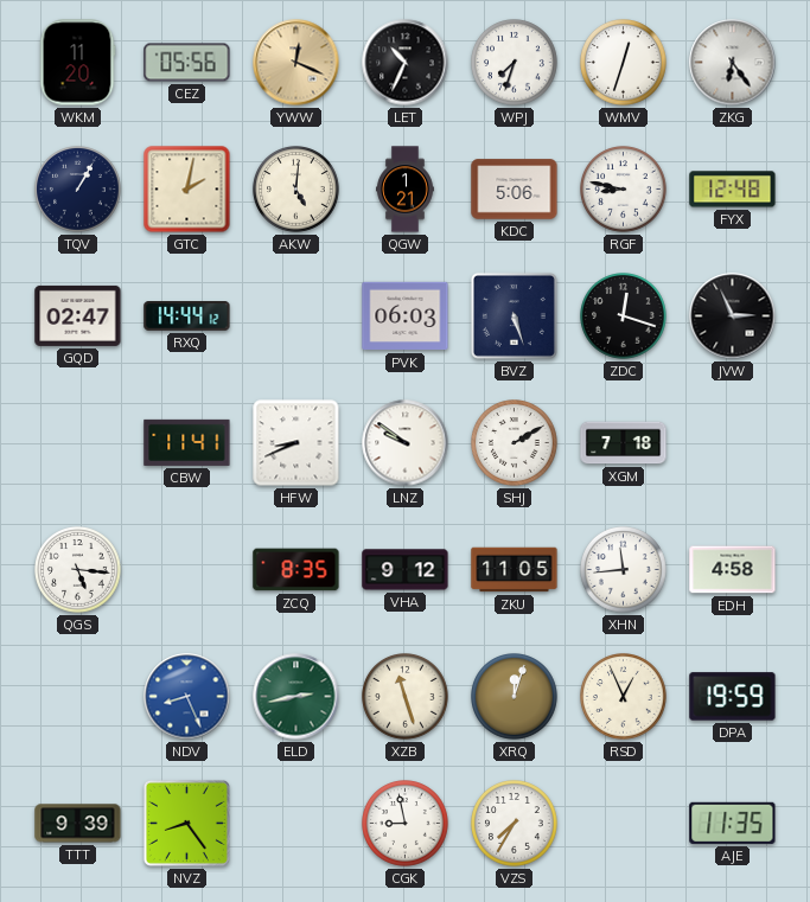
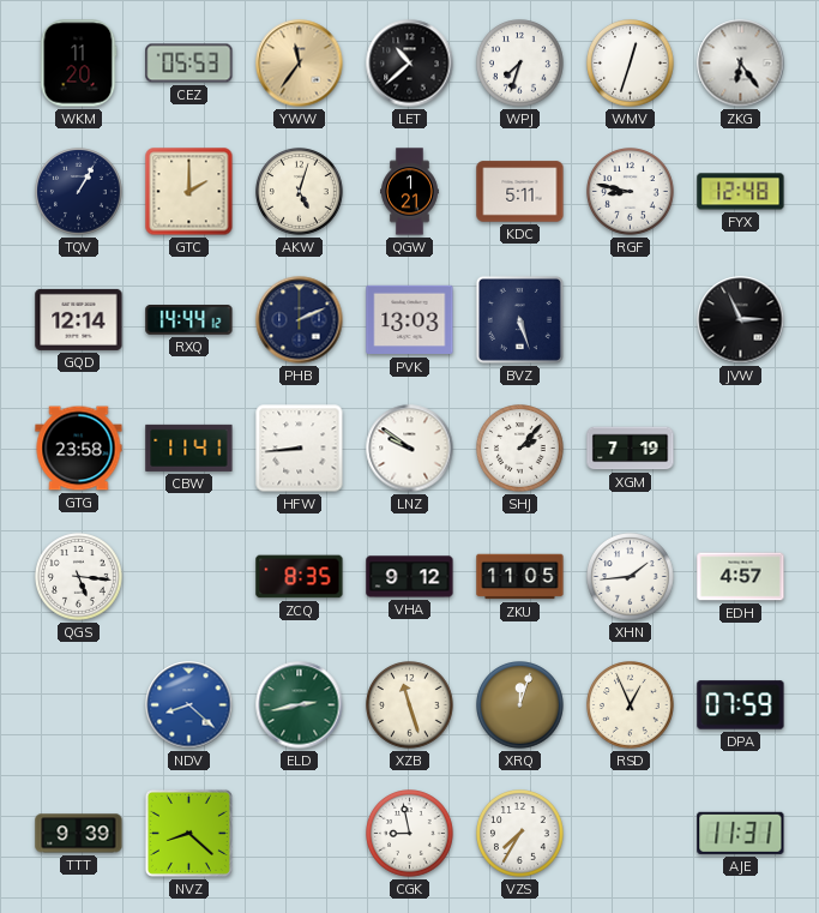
CEZ: 05:56 -> 05:53
YWW: 12:19 -> 11:36
LET: 10:34 -> 10:38
GTC: 2:02 -> 2:00
AKW: 5:01 -> 5:03
KDC: 5:06 -> 5:11
GQD: 02:47 -> 12:14
PHB: none -> 2:11
PVK: 06:03 -> 13:03
ZDC: 12:18 -> none
GTG: none -> 23:58
HFW: 8:41 -> 8:44
SHJ: 2:10 -> 2:07
XGM: 7:18 -> 7:19
XHN: 11:44 -> 1:44
EDH: 4:58 -> 4:57
NDV: 8:26 -> 8:22
DPA: 19:59 -> 07:59
NVZ: 8:24 -> 8:22
AJE: 11:35 -> 11:31
